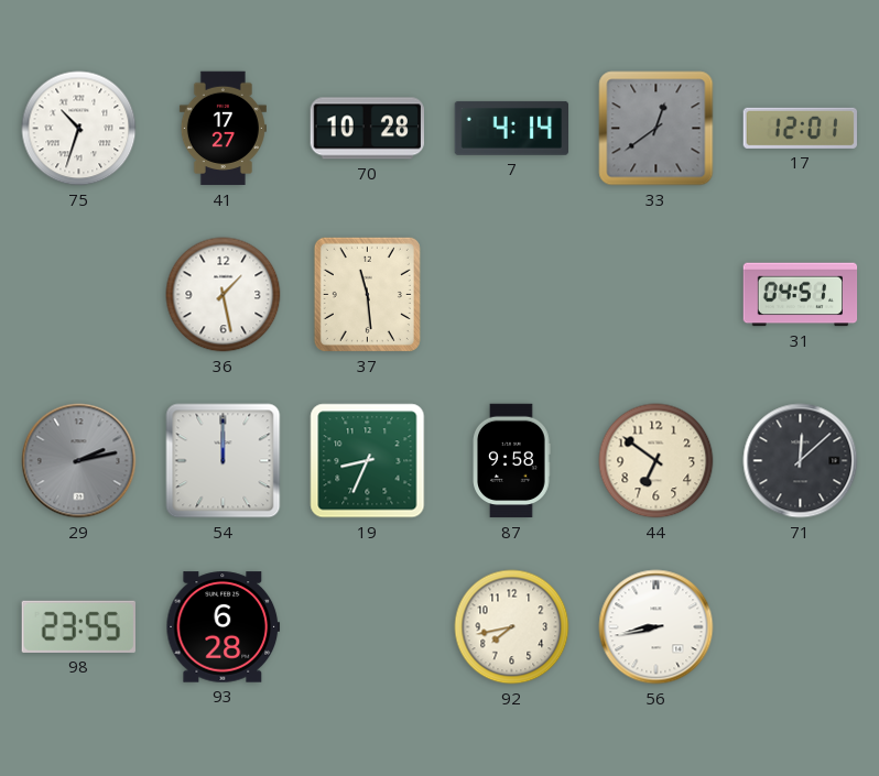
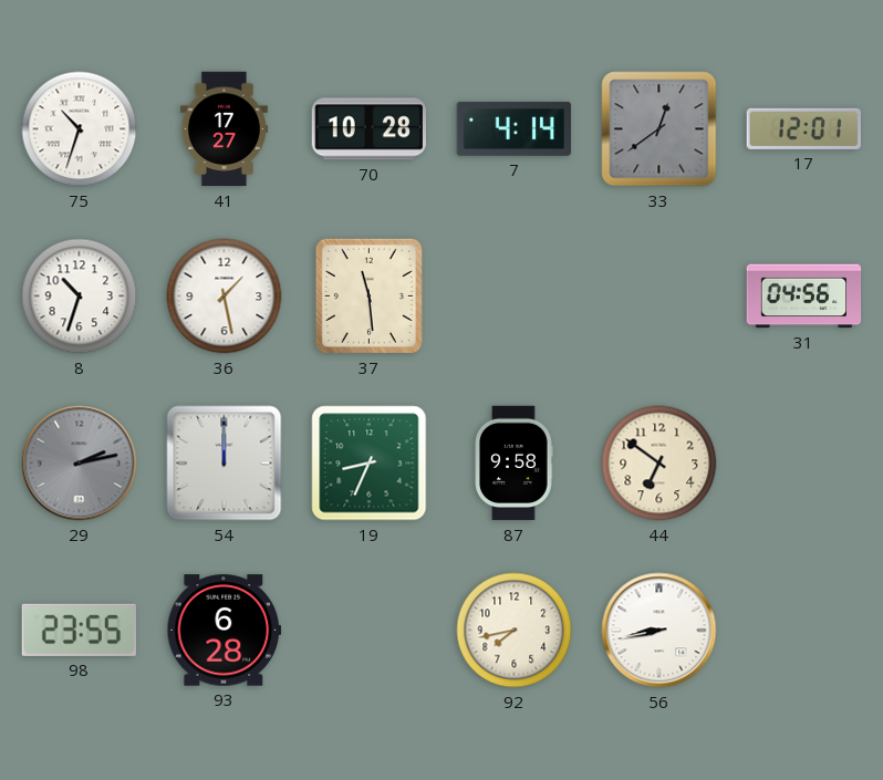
8: none -> 10:33
31: 04:51 -> 04:56
71: 12:08 -> none
